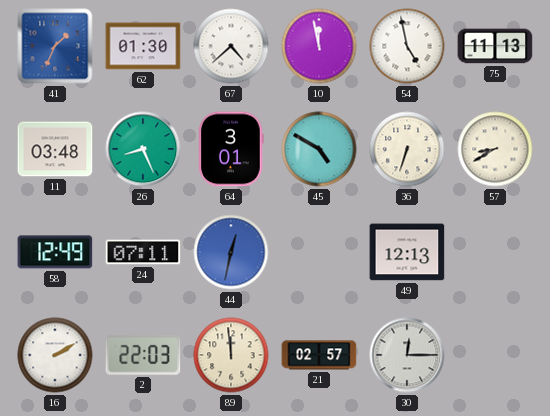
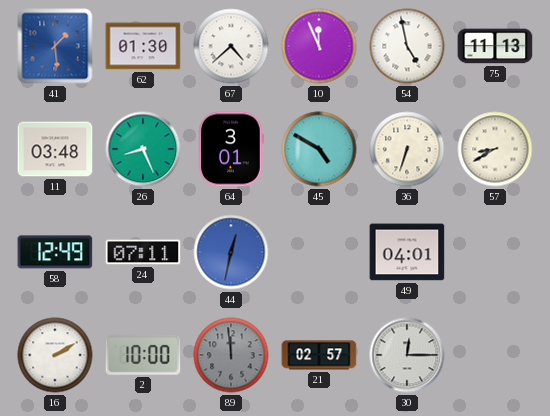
41: 1:34 -> 1:29
10: 11:58 -> 11:56
49: 12:13 -> 04:01
2: 22:03 -> 10:00
89 dial: cream -> grey
